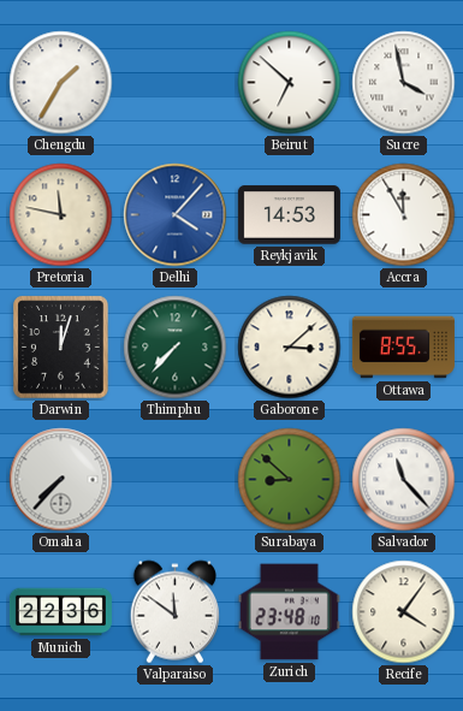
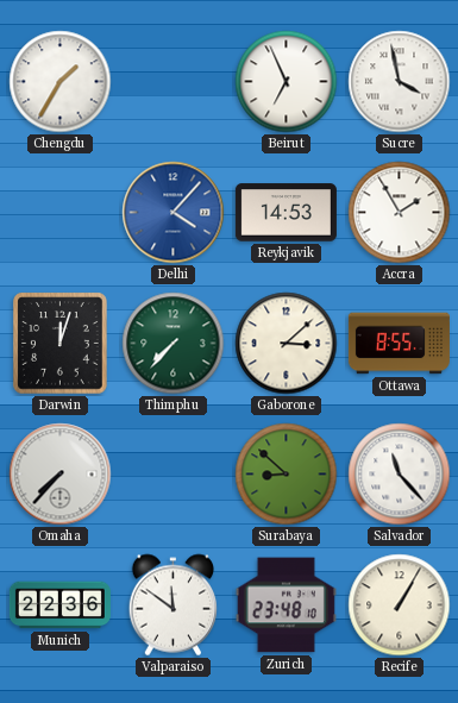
Beirut: 6:52 -> 6:56
Pretoria: 11:47 -> none
Accra: 11:55 -> 1:55
Recife: 4:06 -> 1:05
